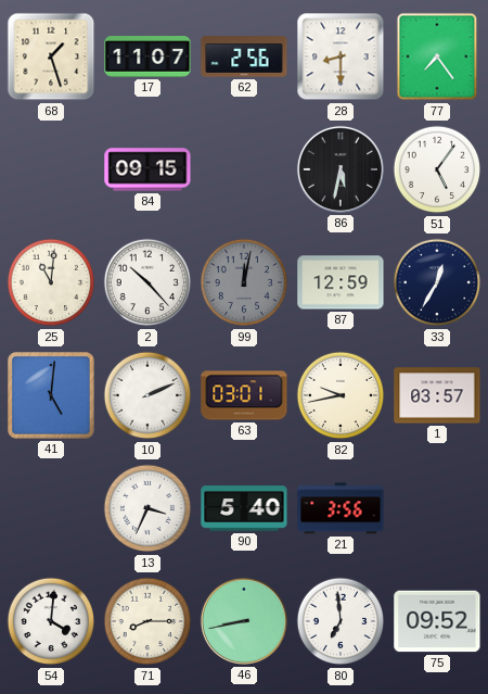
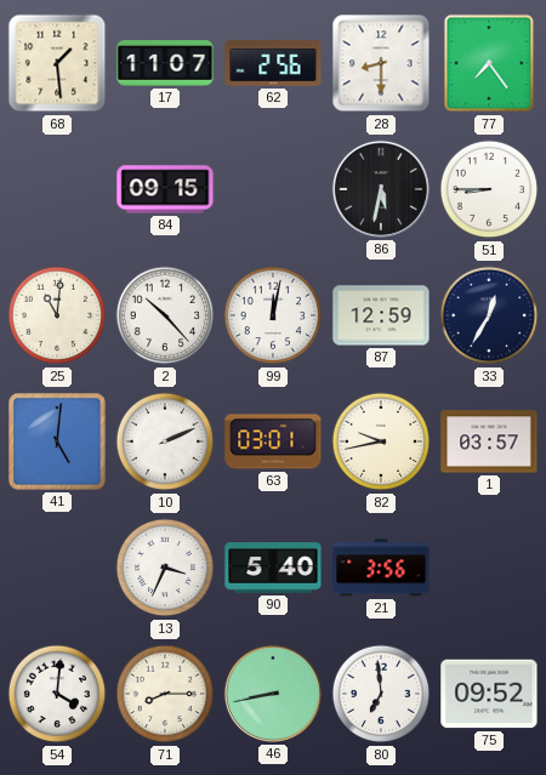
68: 1:27 -> 1:29
51: 5:06 -> 8:45
99 dial: grey -> white
